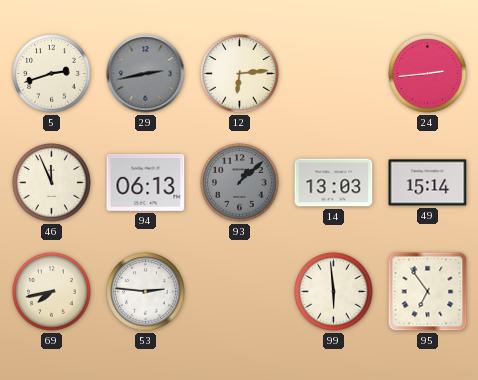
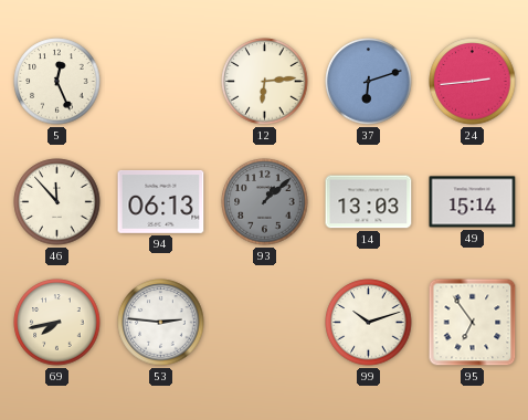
5: 2:42 -> 12:26
29: 2:43 -> none
37: none -> 6:12
46: 11:56 -> 11:53
99: 5:59 -> 10:12
